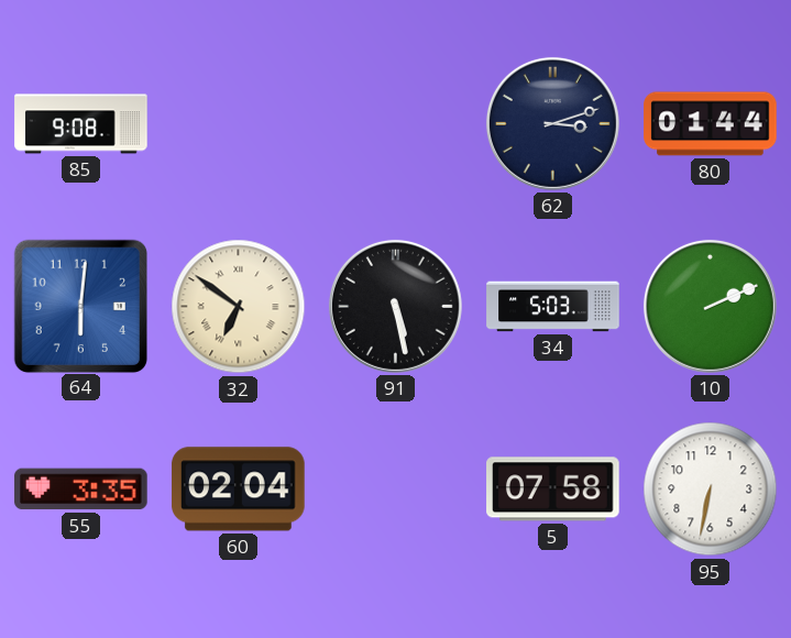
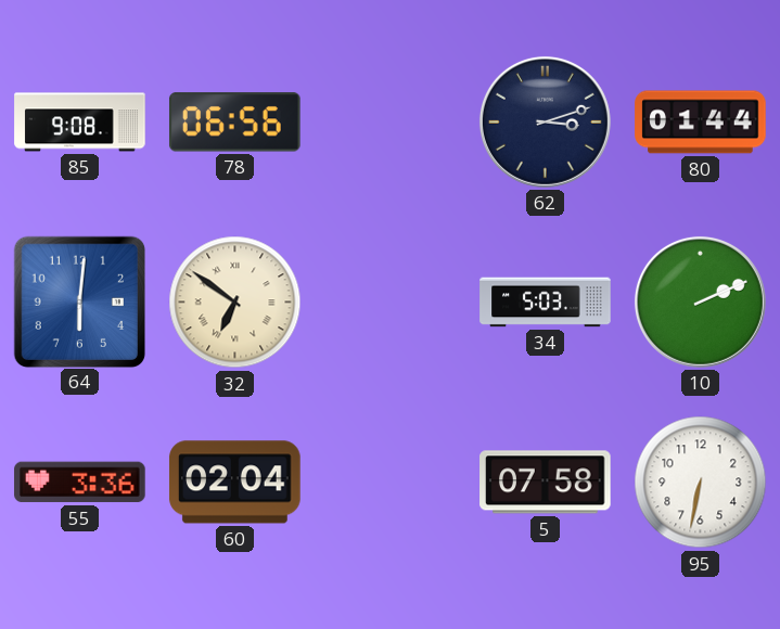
78: none -> 06:56
91: 5:28 -> none
55: 3:35 -> 3:36
